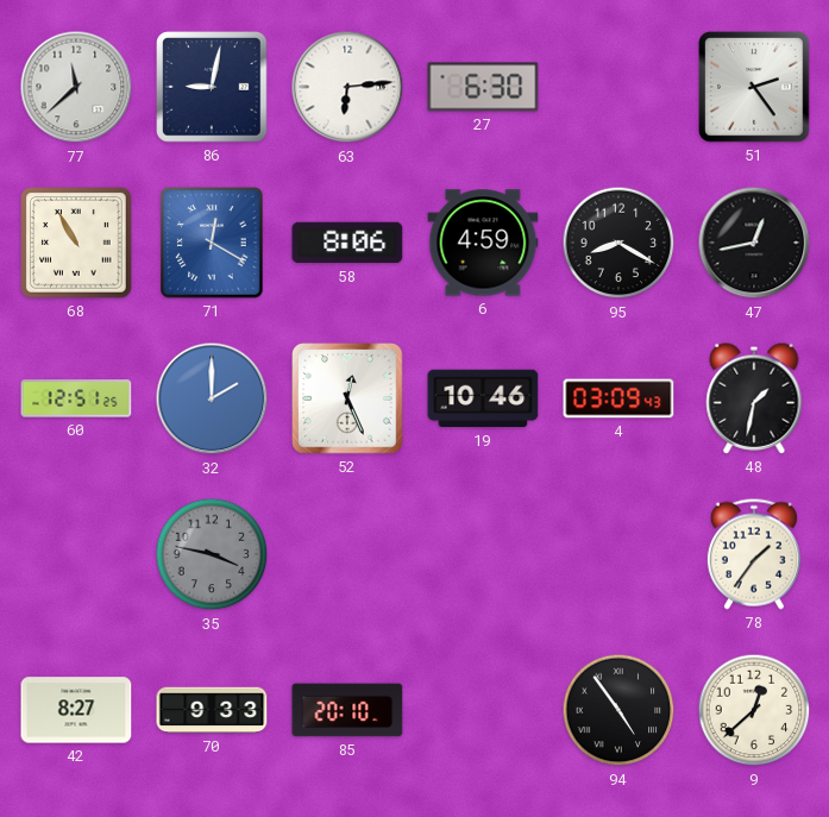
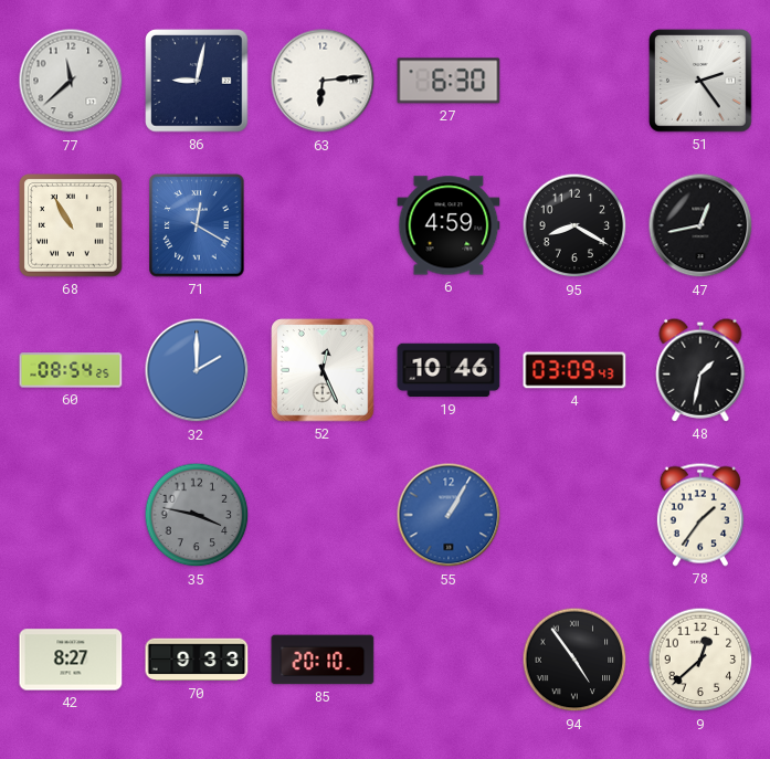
58: 8:06 -> none
60: 12:51 -> 08:54
55: none -> 1:05
